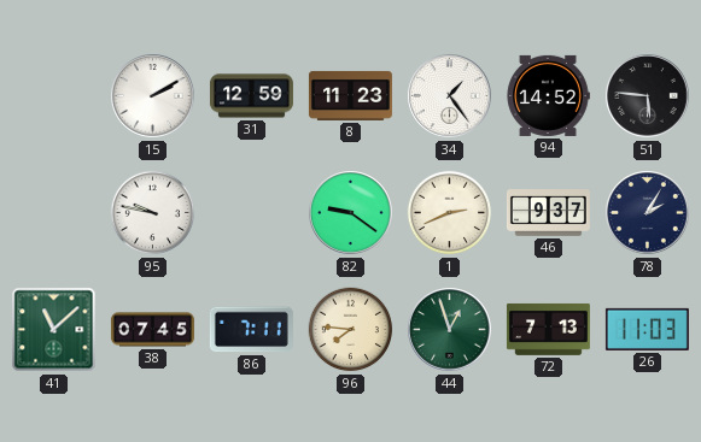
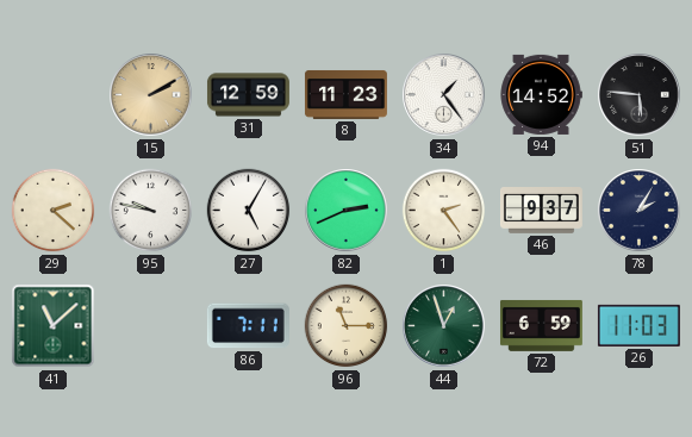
15 dial: white -> champagne
29: none -> 2:22
27: none -> 5:05
82: 9:21 -> 2:41
1: 2:41 -> 2:24
38: 07:45 -> none
96: 7:46 -> 11:15
72: 7:13 -> 6:59
